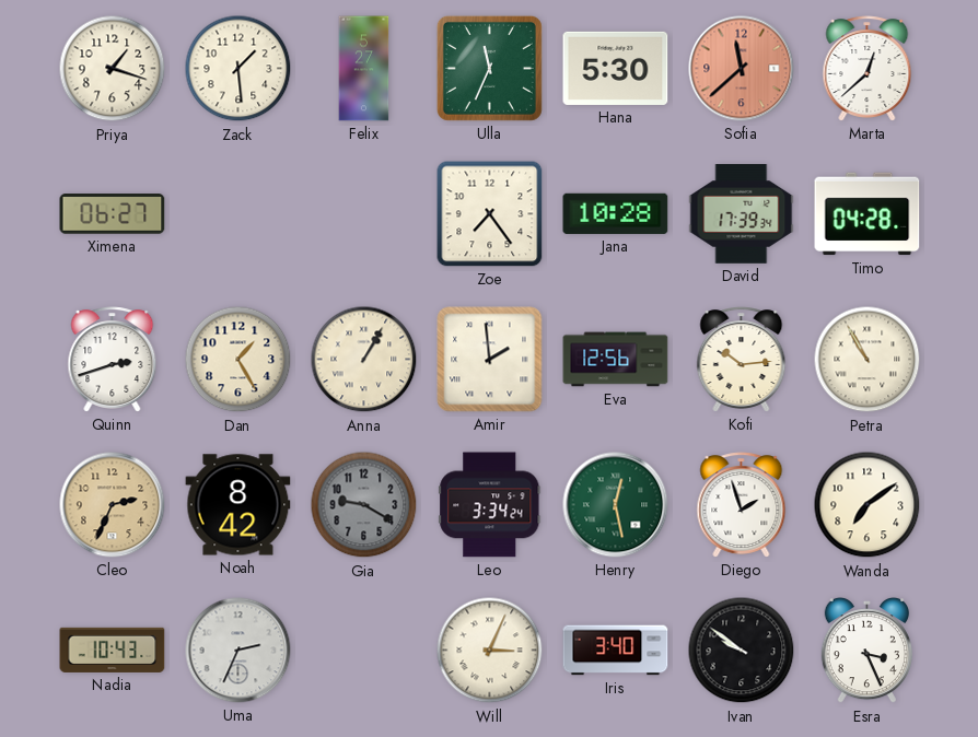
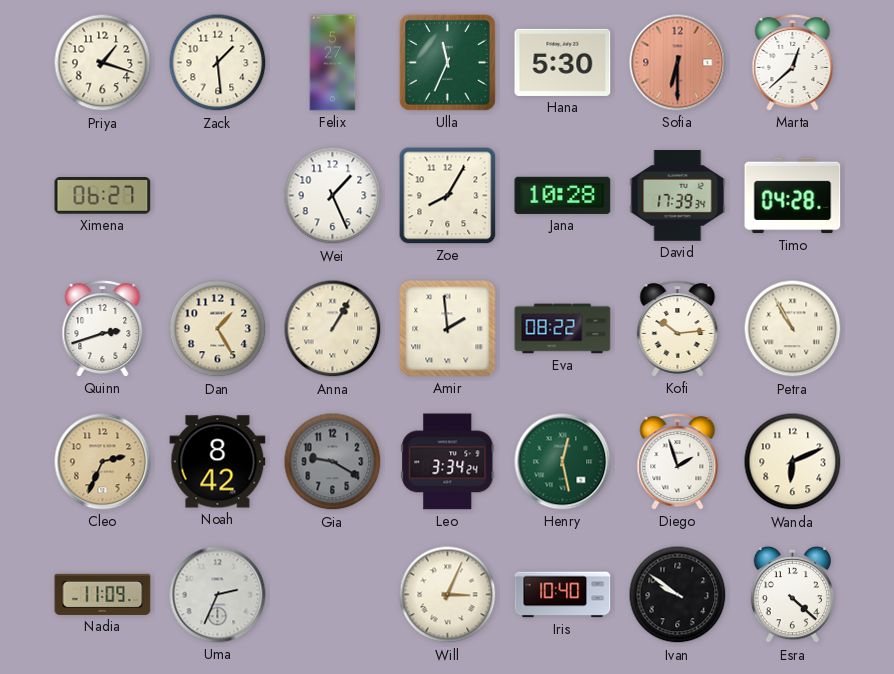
Sofia: 11:38 -> 6:30
Wei: none -> 1:26
Zoe: 7:24 -> 8:05
Eva: 12:56 -> 08:22
Wanda: 7:09 -> 6:11
Nadia: 10:43 -> 11:09
Iris: 3:40 -> 10:40
Esra: 3:26 -> 4:22
